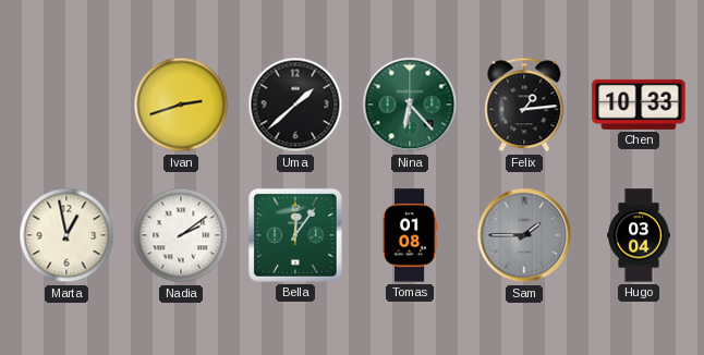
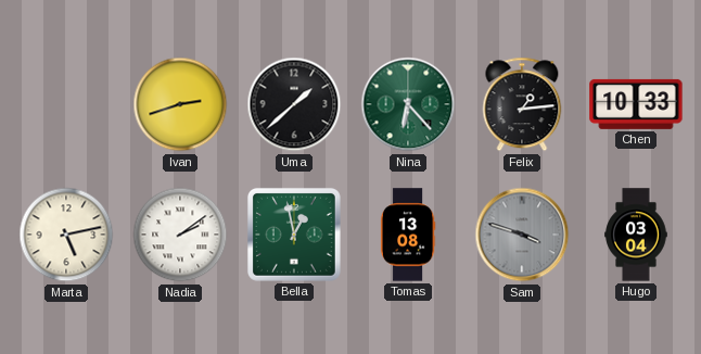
Marta: 12:58 -> 5:13
Bella: 12:06 -> 12:58
Tomas: 01:08 -> 13:08
Sam: 1:45 -> 3:48
